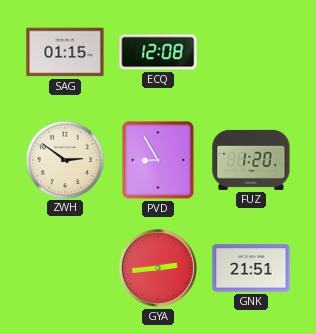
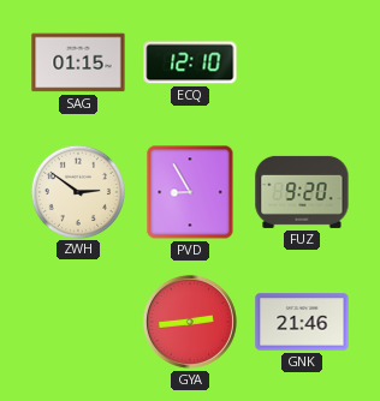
ECQ: 12:08 -> 12:10
FUZ: 1:20 -> 9:20
GNK: 21:51 -> 21:46
